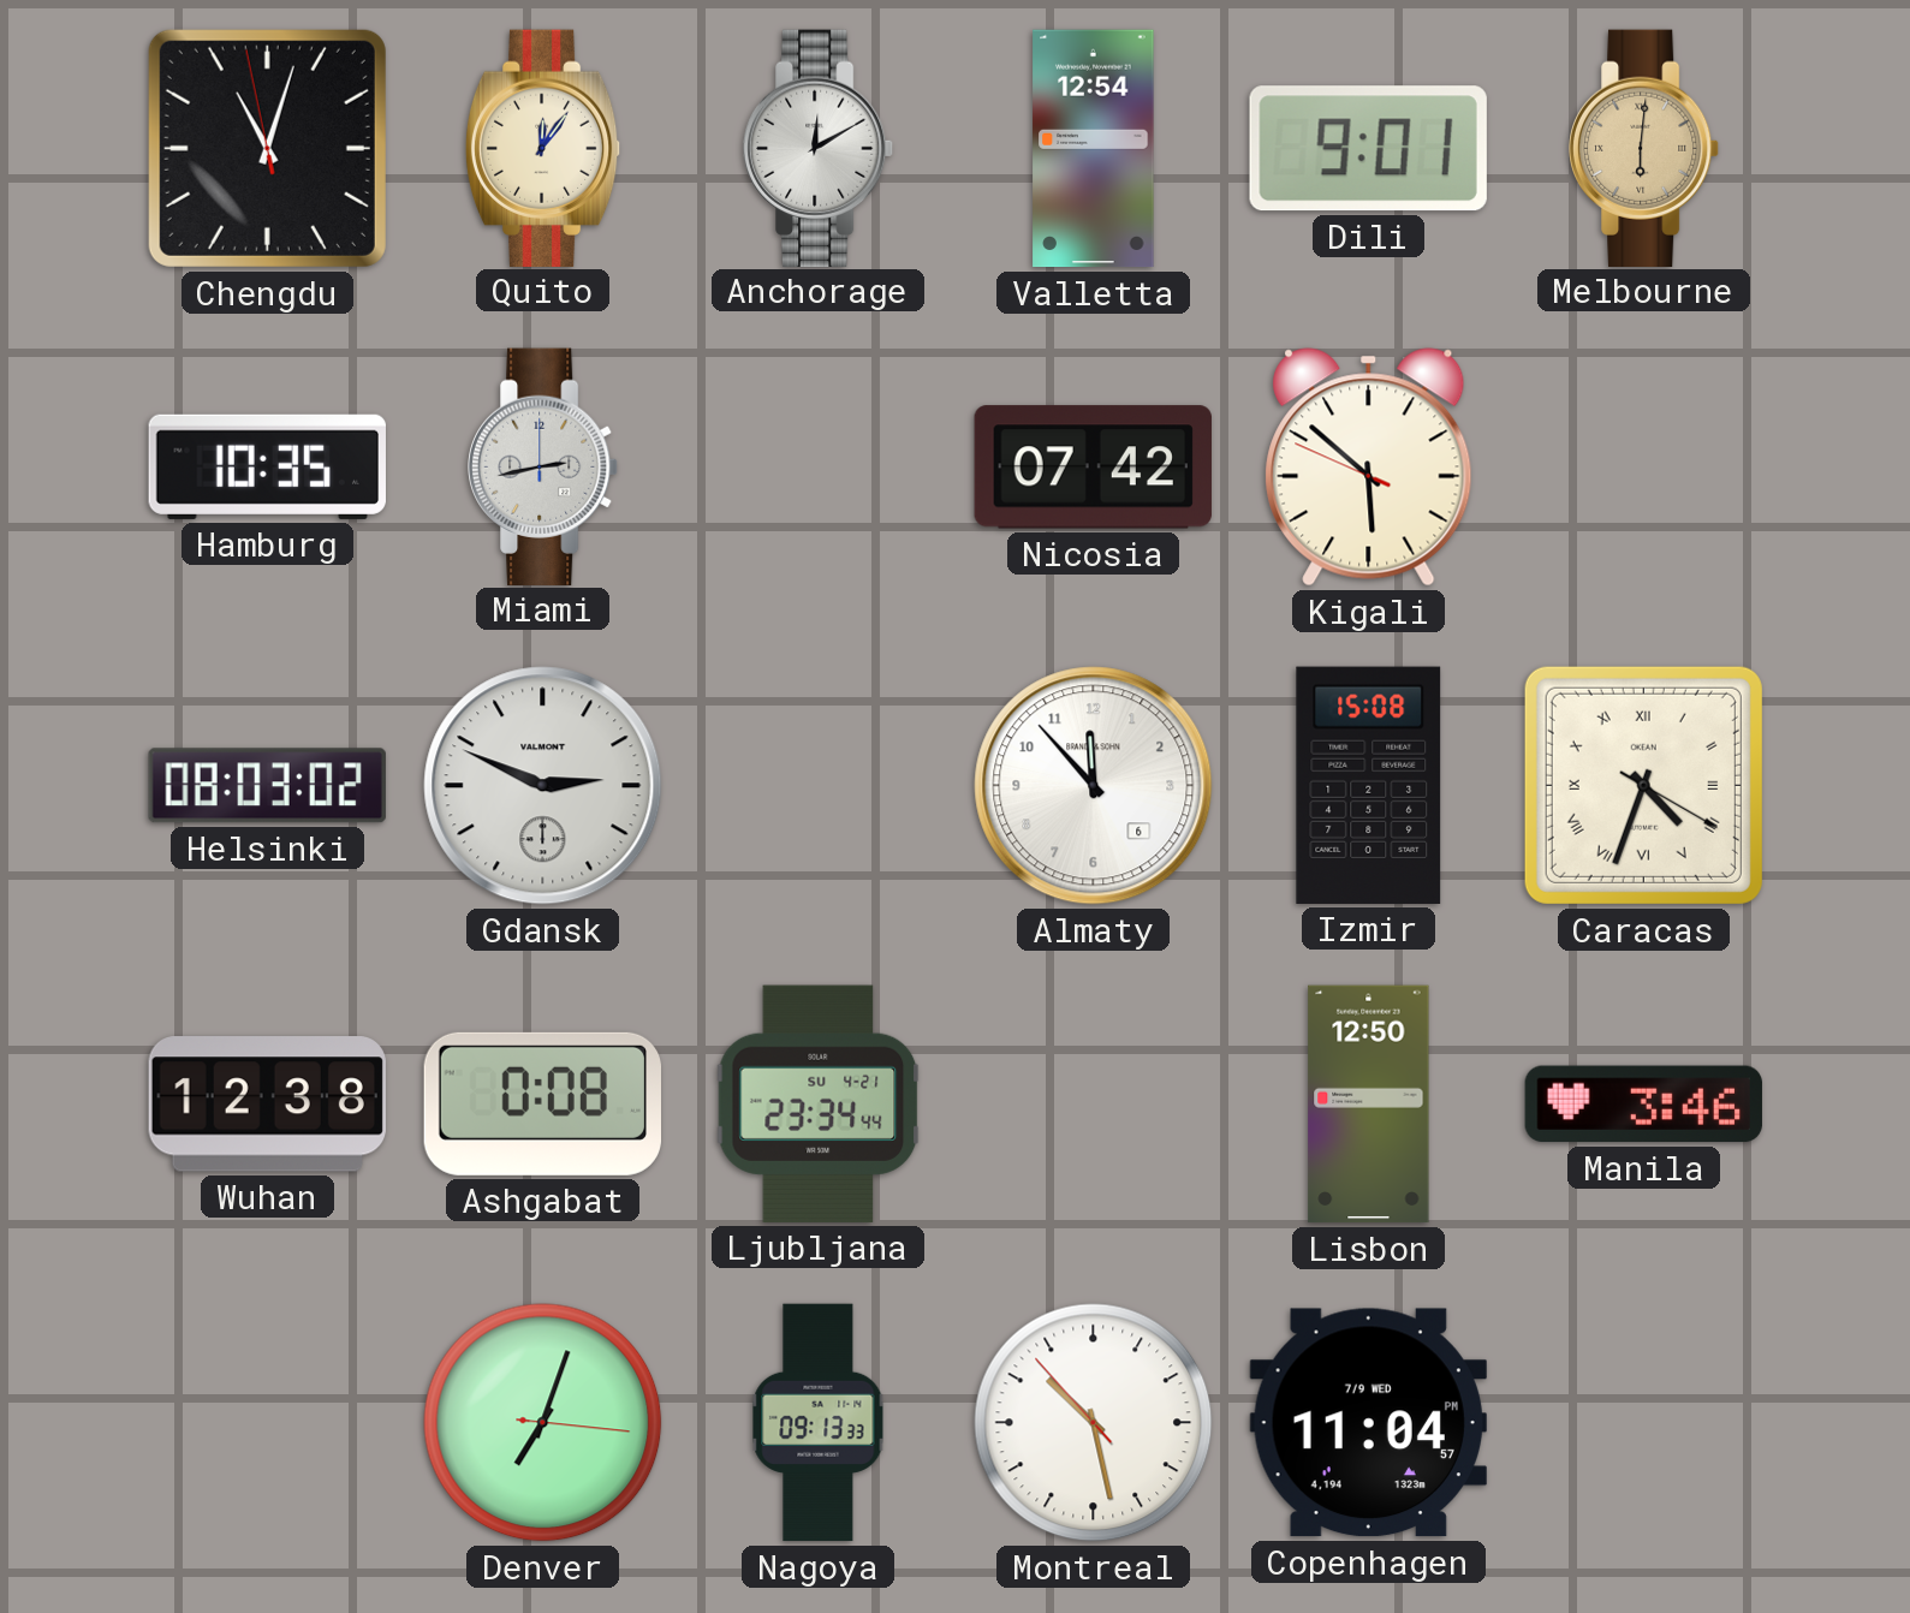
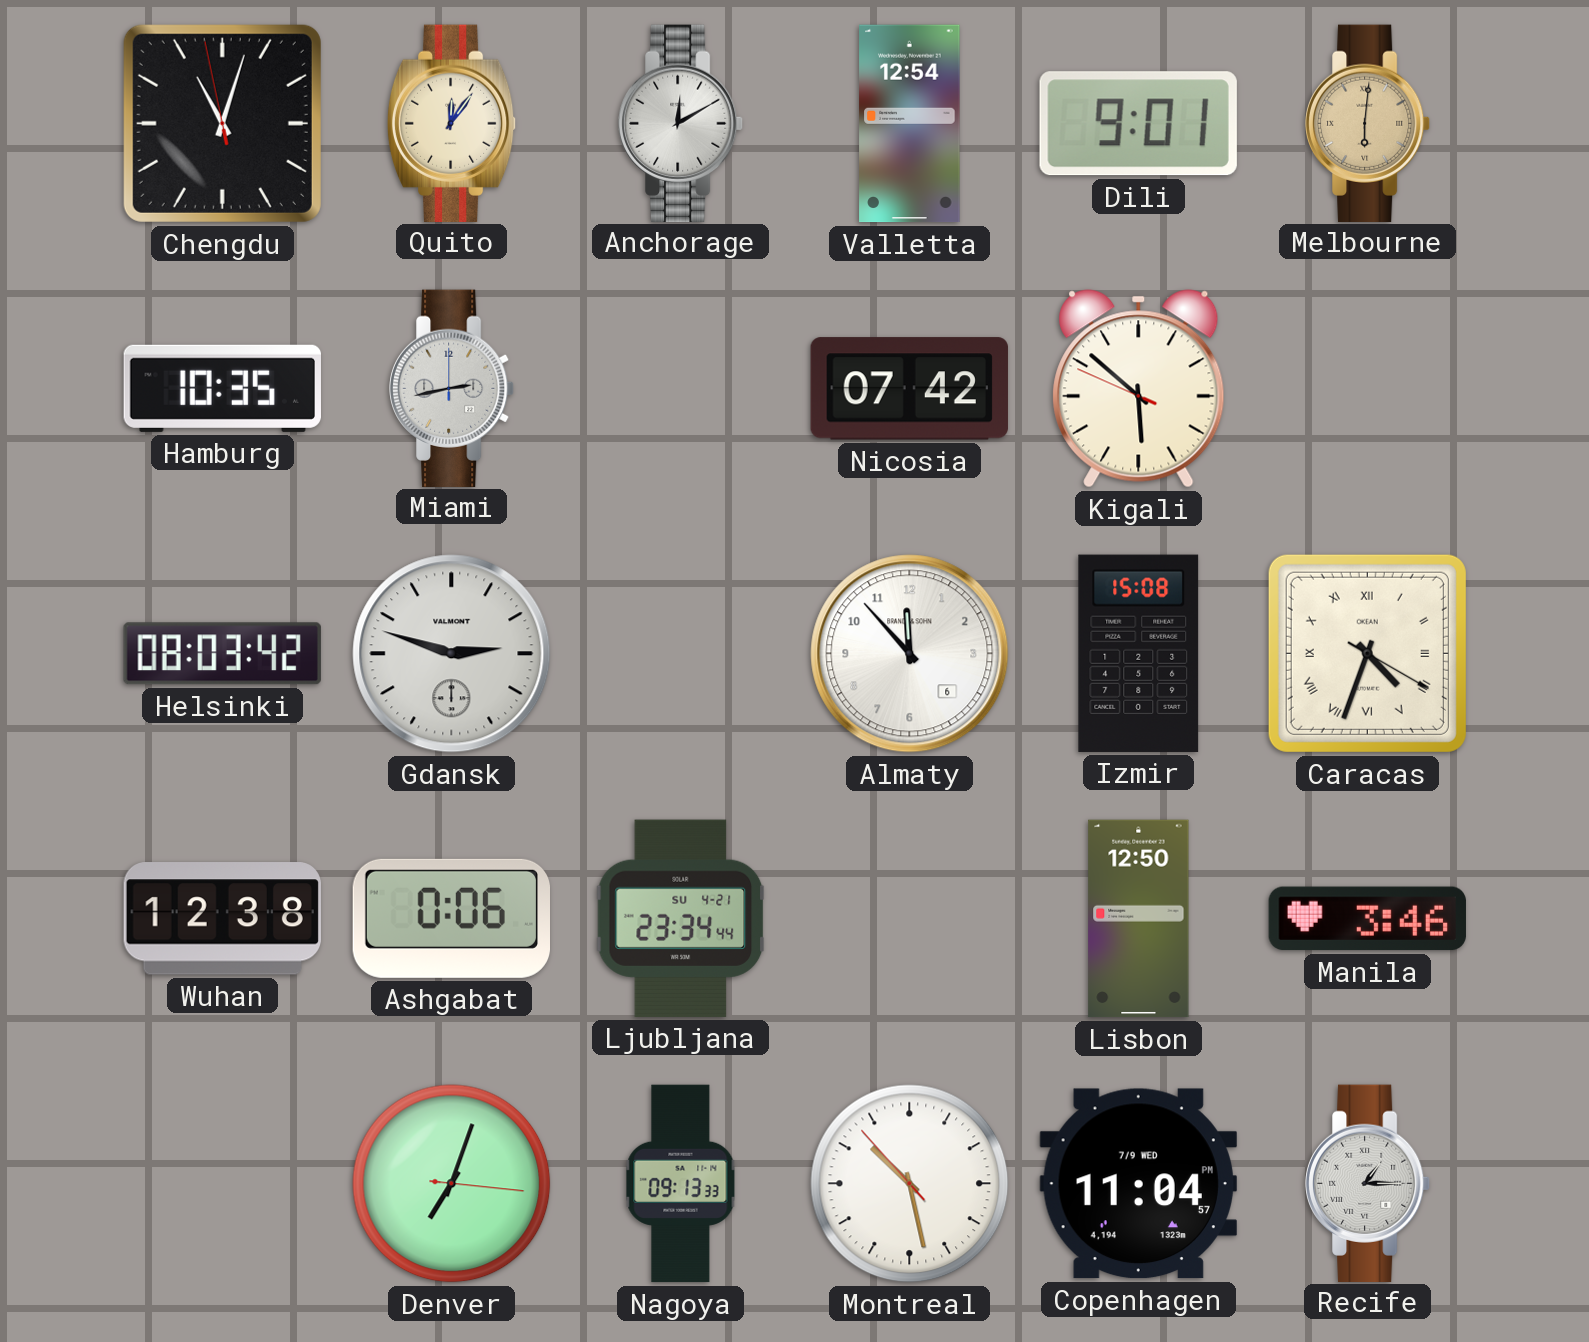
Helsinki: 08:03:02 -> 08:03:42
Gdansk: 2:49 -> 2:48
Ashgabat: 0:08 -> 0:06
Recife: none -> 1:15
